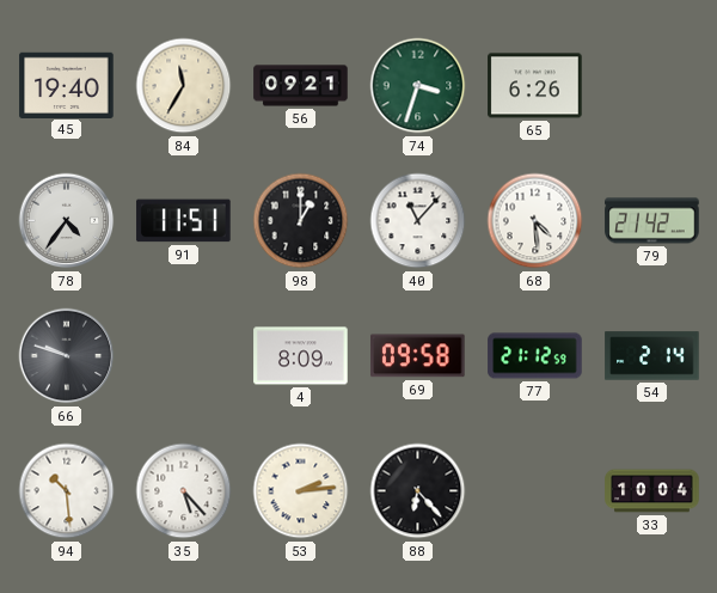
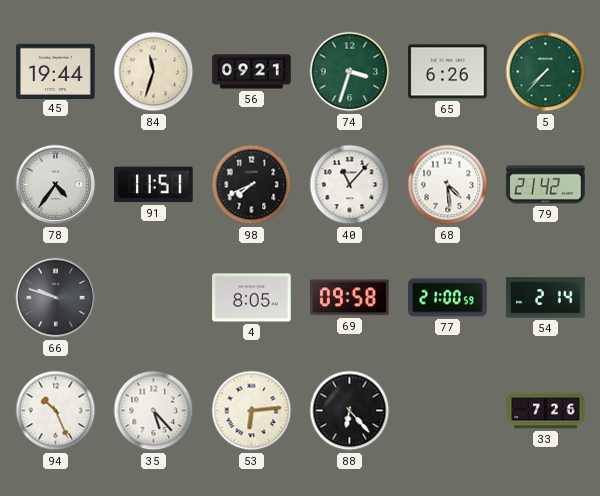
45: 19:40 -> 19:44
84: 11:35 -> 11:33
5: none -> 7:37
98: 1:00 -> 7:41
4: 8:09 -> 8:05
77: 21:12 -> 21:00
94: 10:29 -> 10:26
53: 2:14 -> 6:14
33: 10:04 -> 7:26
